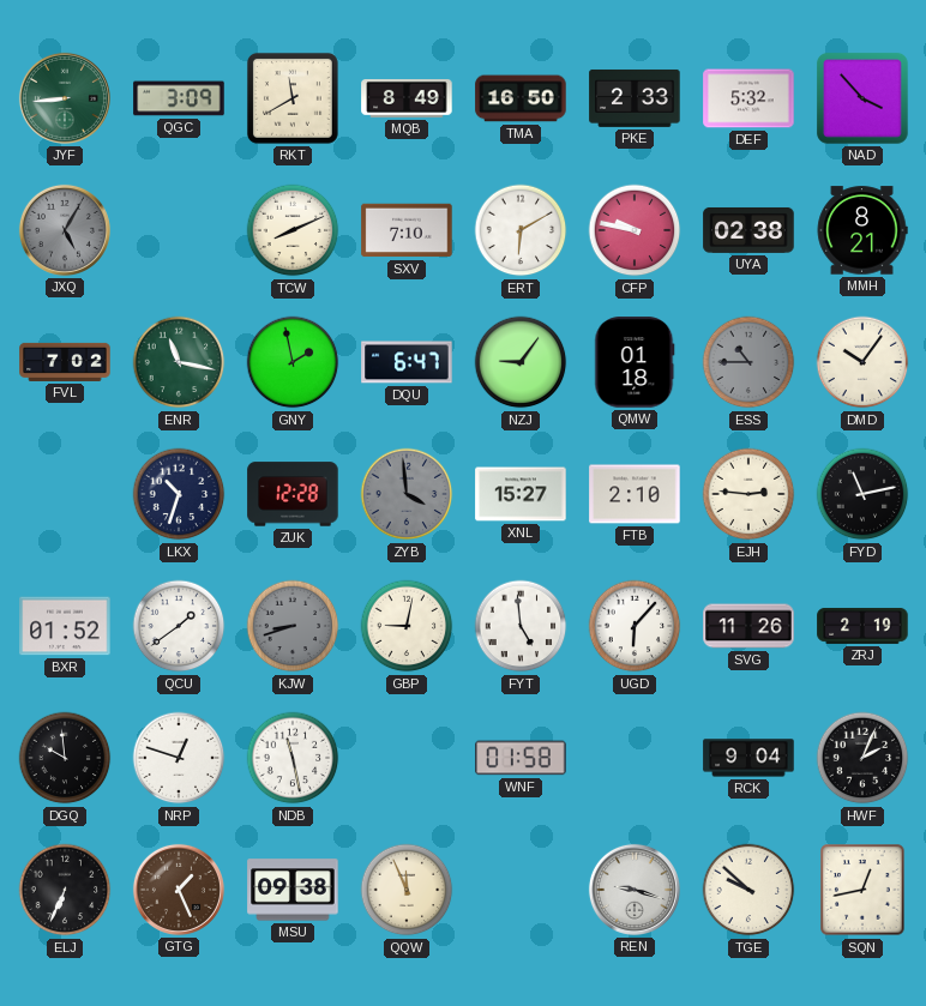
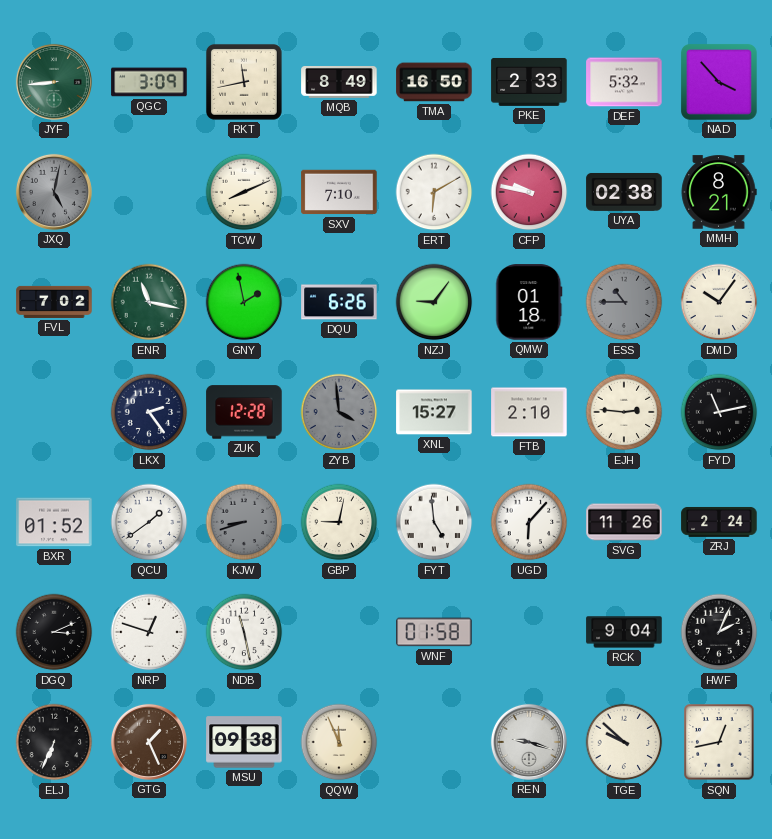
RKT: 11:40 -> 11:43
JXQ: 5:05 -> 5:02
DQU: 6:47 -> 6:26
LKX: 10:33 -> 2:24
ZRJ: 2:19 -> 2:24
DGQ: 9:59 -> 3:11
